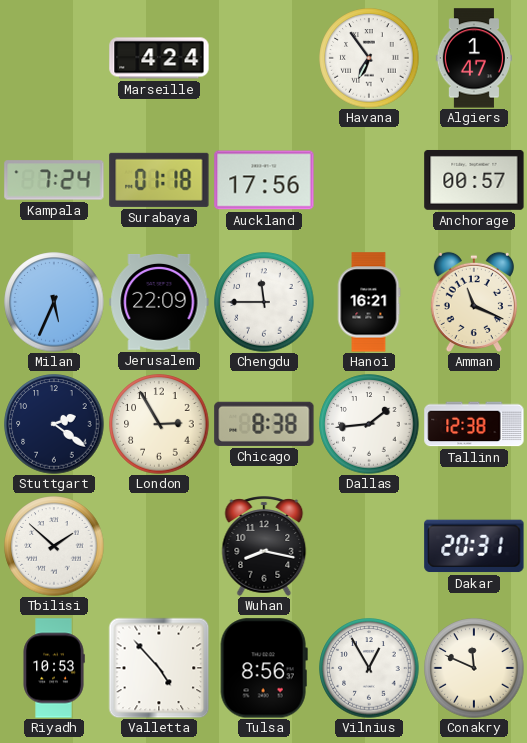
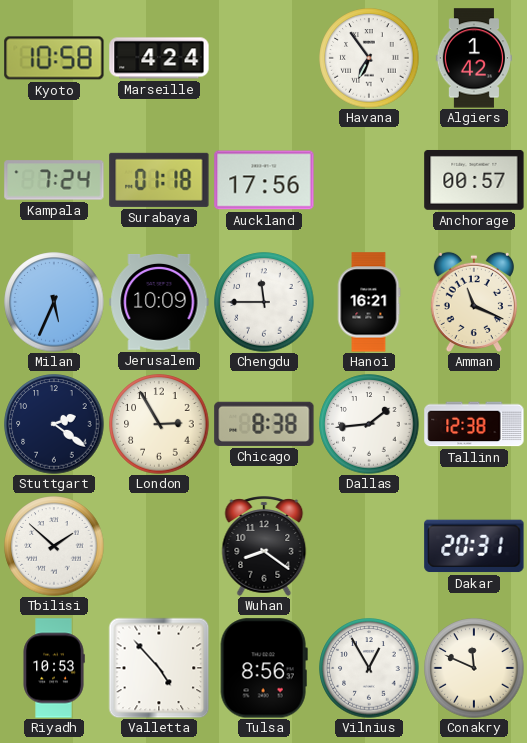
Kyoto: none -> 10:58
Algiers: 1:47 -> 1:42
Jerusalem: 22:09 -> 10:09
Wuhan: 8:17 -> 8:21
